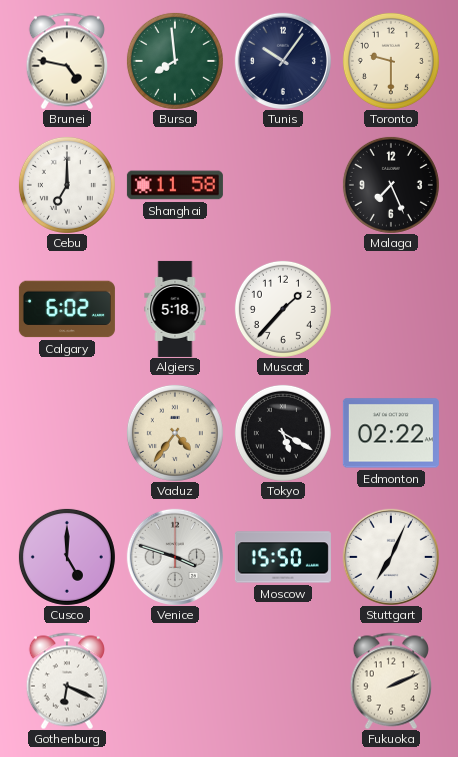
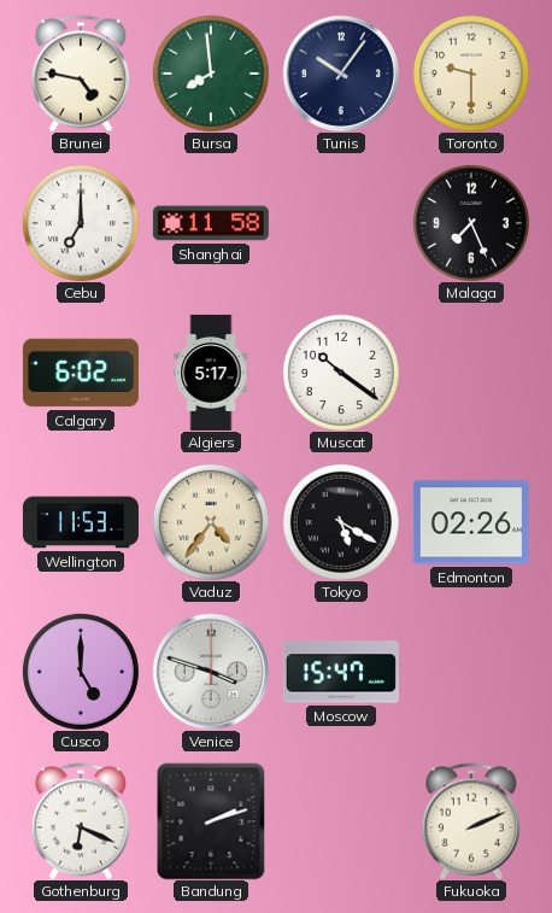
Algiers: 5:18 -> 5:17
Muscat: 1:37 -> 10:21
Wellington: none -> 11:53
Edmonton: 02:22 -> 02:26
Moscow: 15:50 -> 15:47
Stuttgart: 7:04 -> none
Bandung: none -> 2:12
